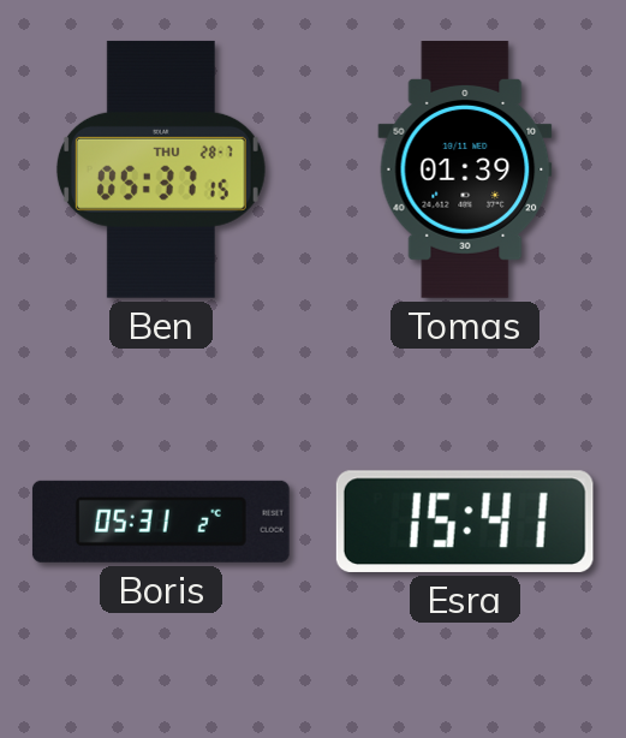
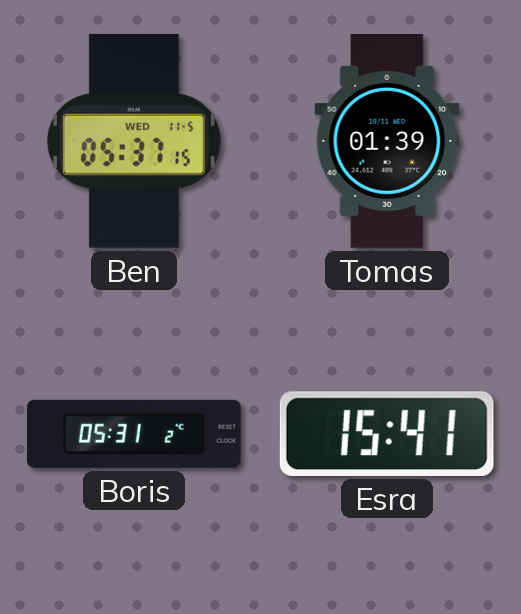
Ben date: THU 28-7 -> WED 11-5
